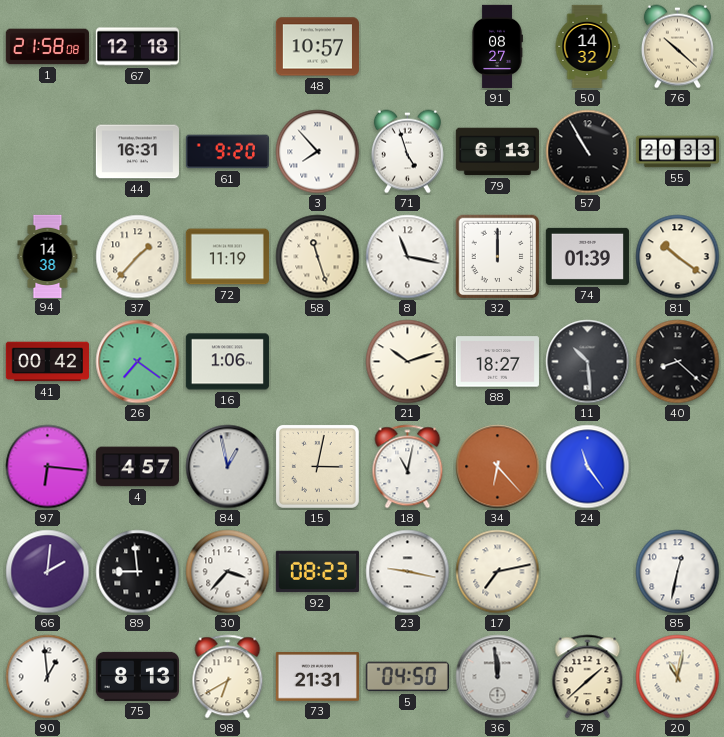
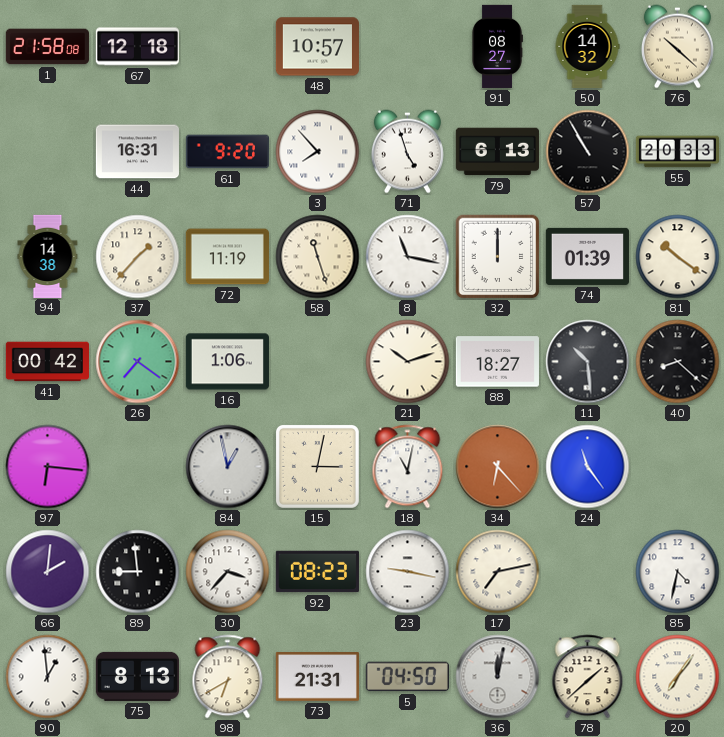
4: 4:57 -> none
85: 12:32 -> 4:32
36: 11:59 -> 12:02
20: 11:02 -> 7:06
